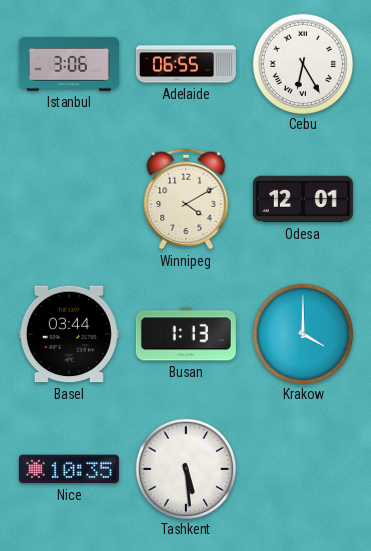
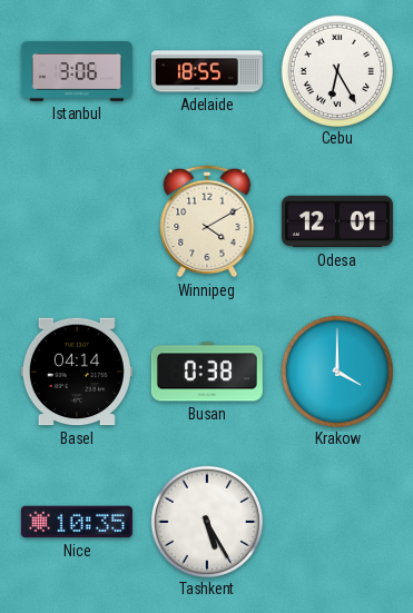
Adelaide: 06:55 -> 18:55
Basel: 03:44 -> 04:14
Busan: 1:13 -> 0:38
Tashkent: 5:29 -> 5:25
